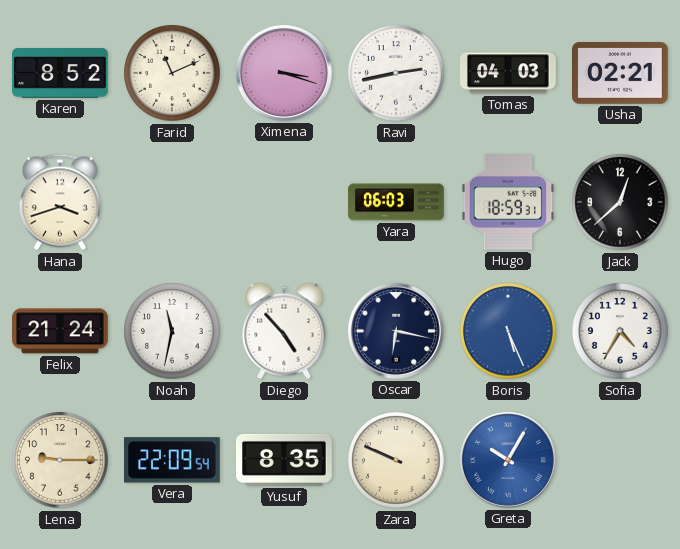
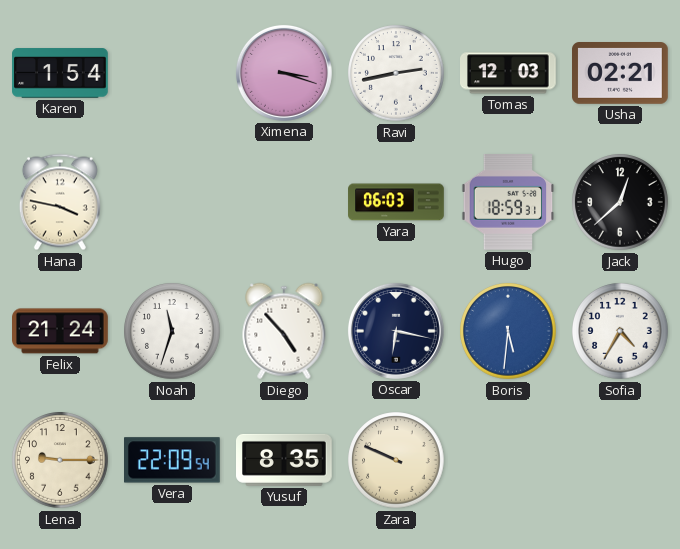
Karen: 8:52 -> 1:54
Farid: 11:11 -> none
Tomas: 04:03 -> 12:03
Hana: 3:42 -> 3:47
Noah: 11:32 -> 11:33
Boris: 5:26 -> 5:31
Greta: 10:05 -> none
